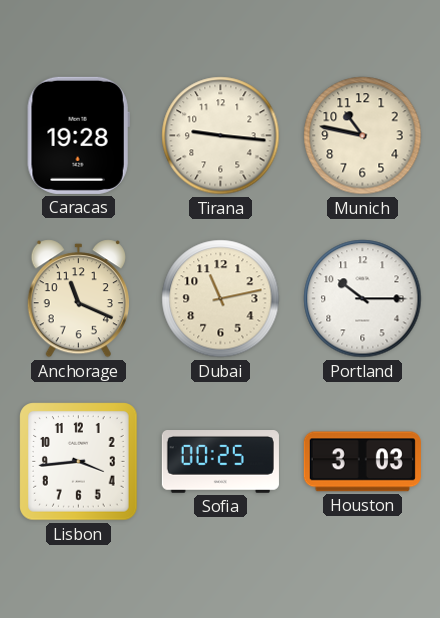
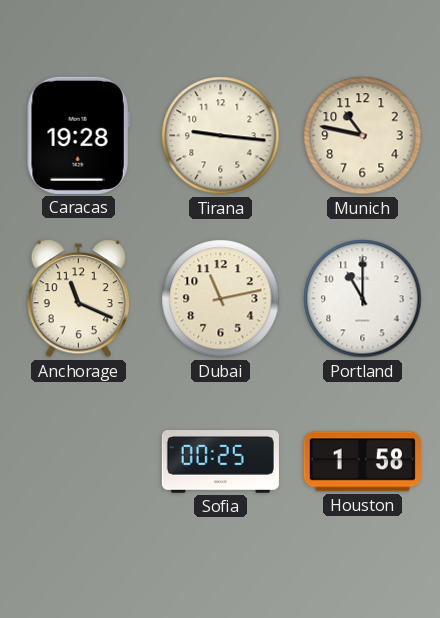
Portland: 10:15 -> 11:00
Lisbon: 3:44 -> none
Houston: 3:03 -> 1:58
